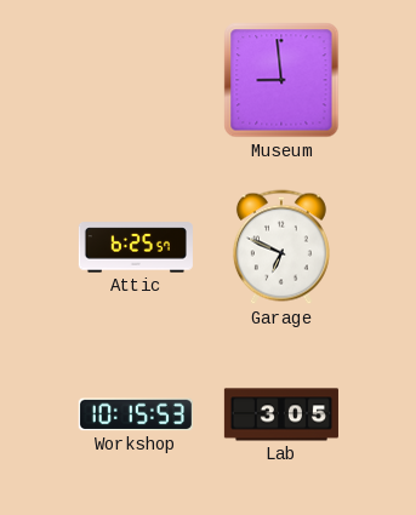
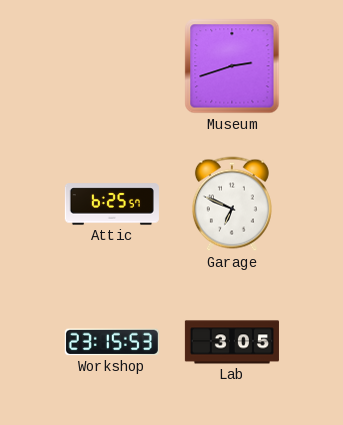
Museum: 8:59 -> 2:42
Workshop: 10:15 -> 23:15
